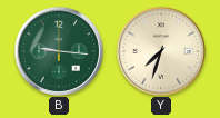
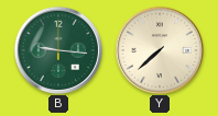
Y: 7:33 -> 7:38
